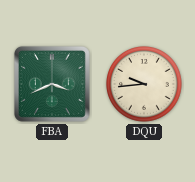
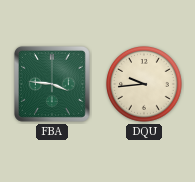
FBA: 3:41 -> 3:46
